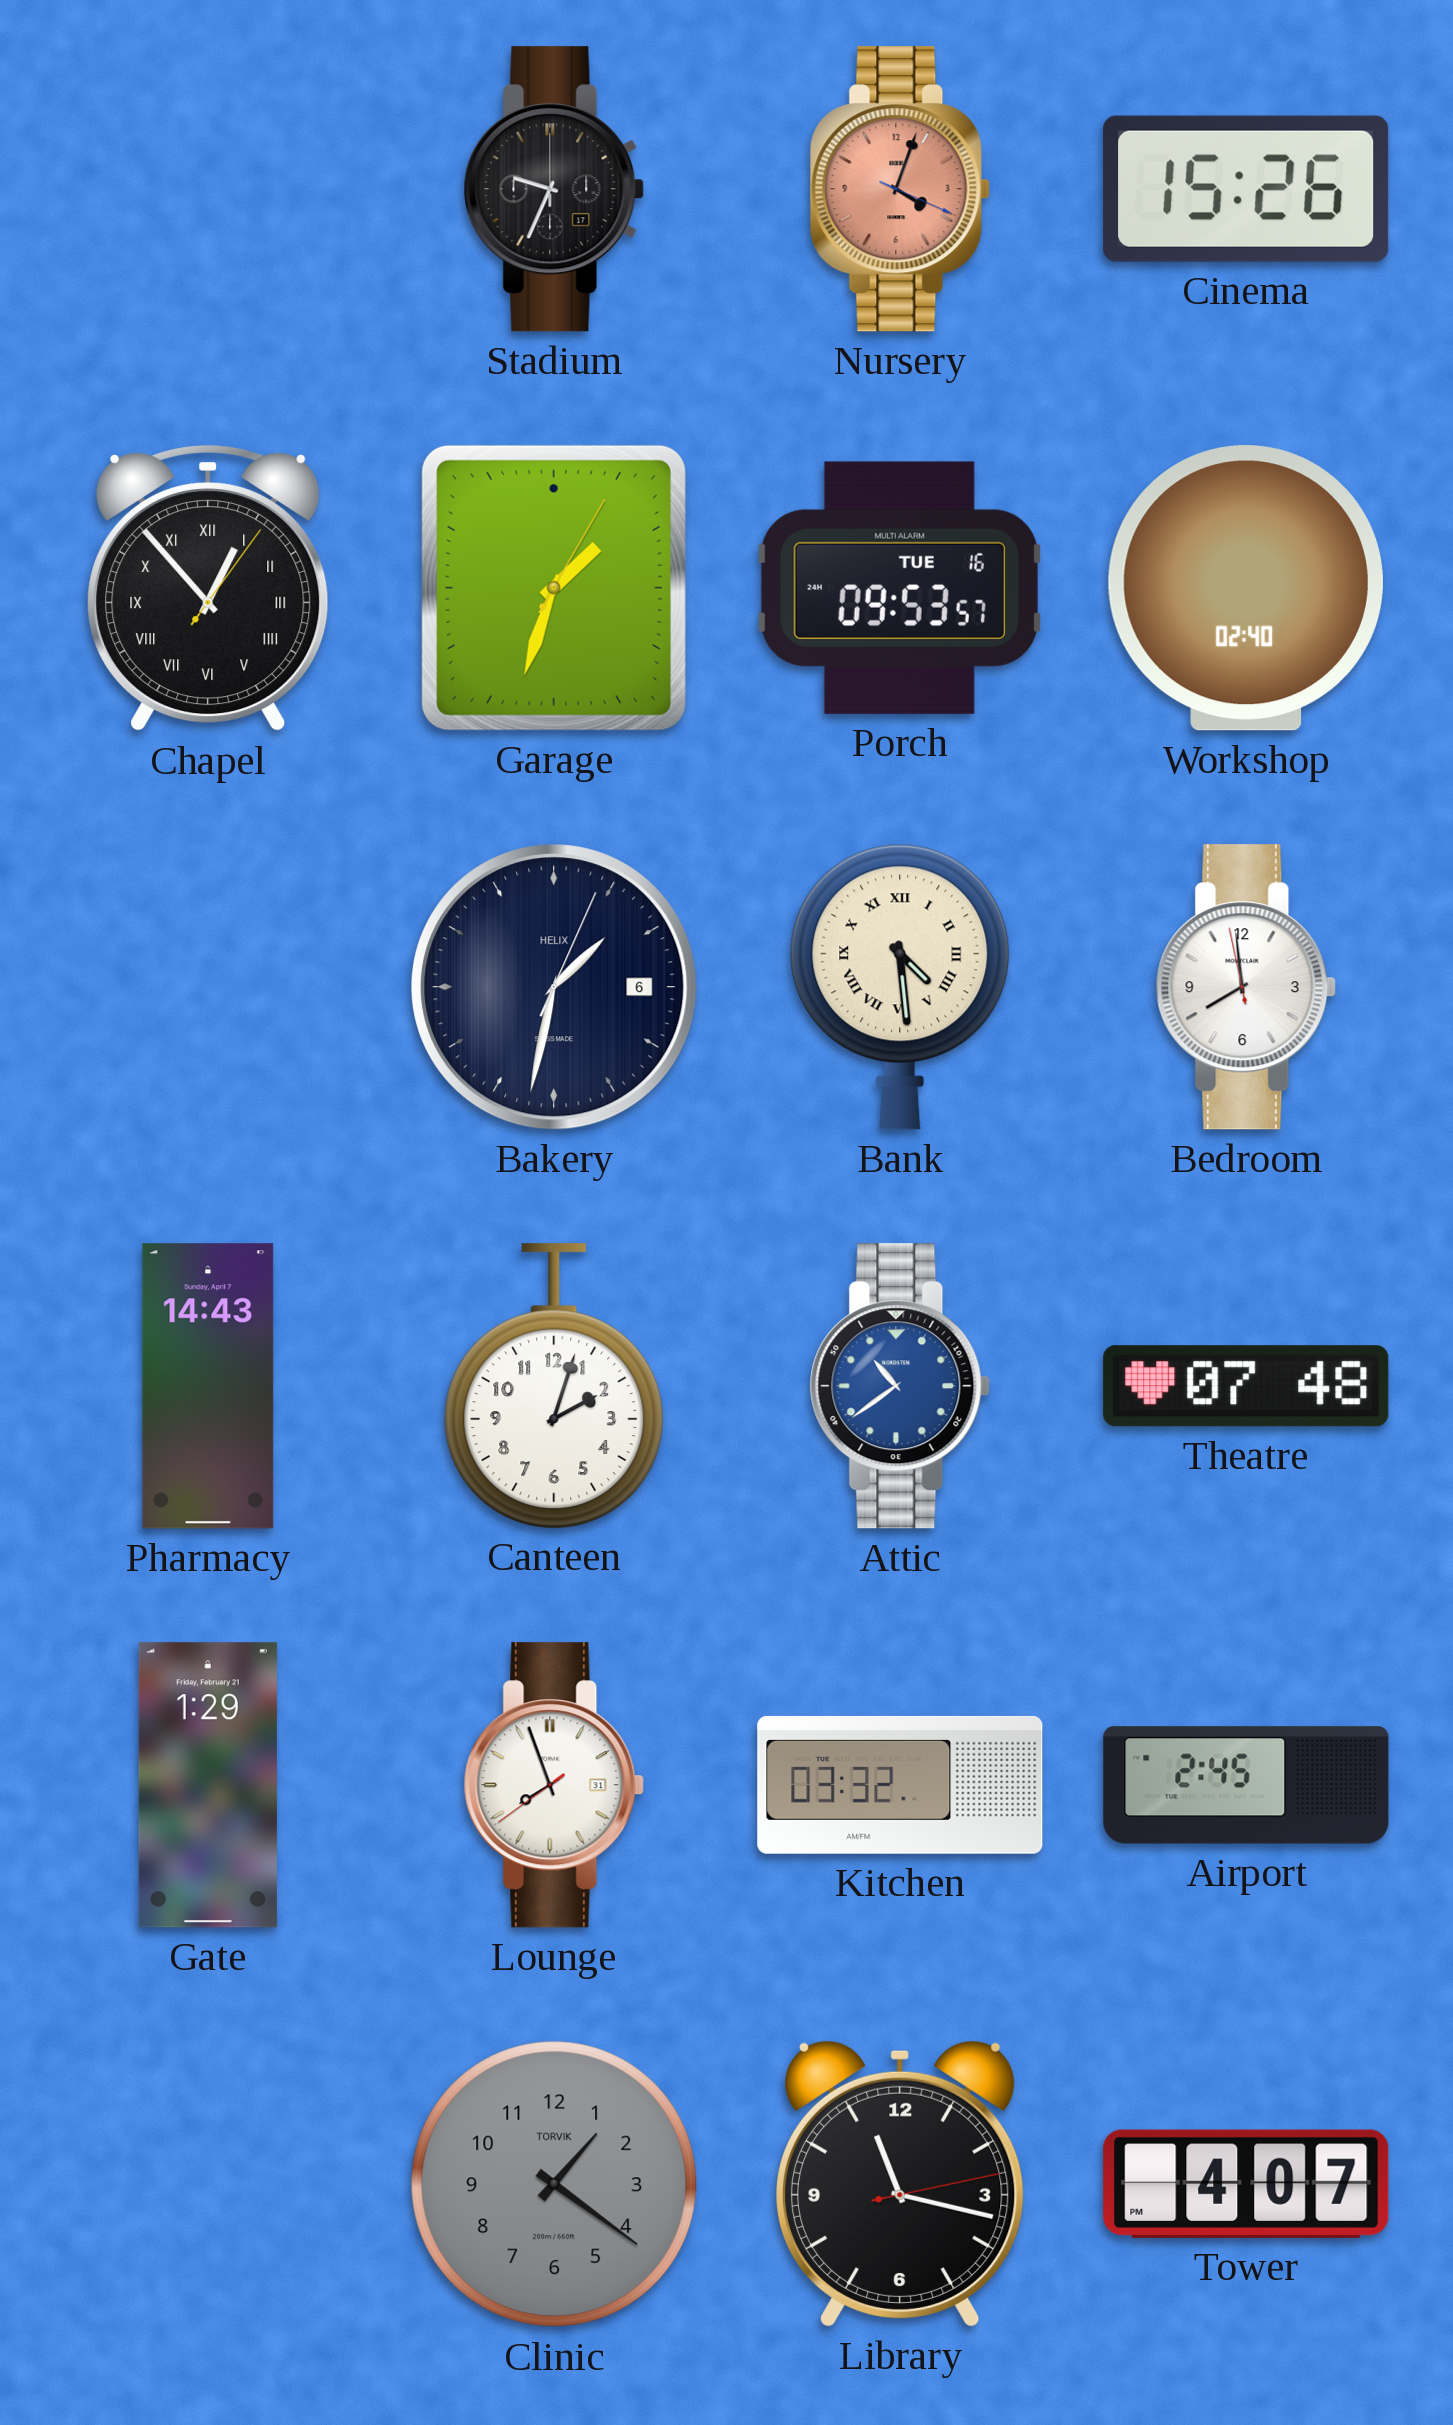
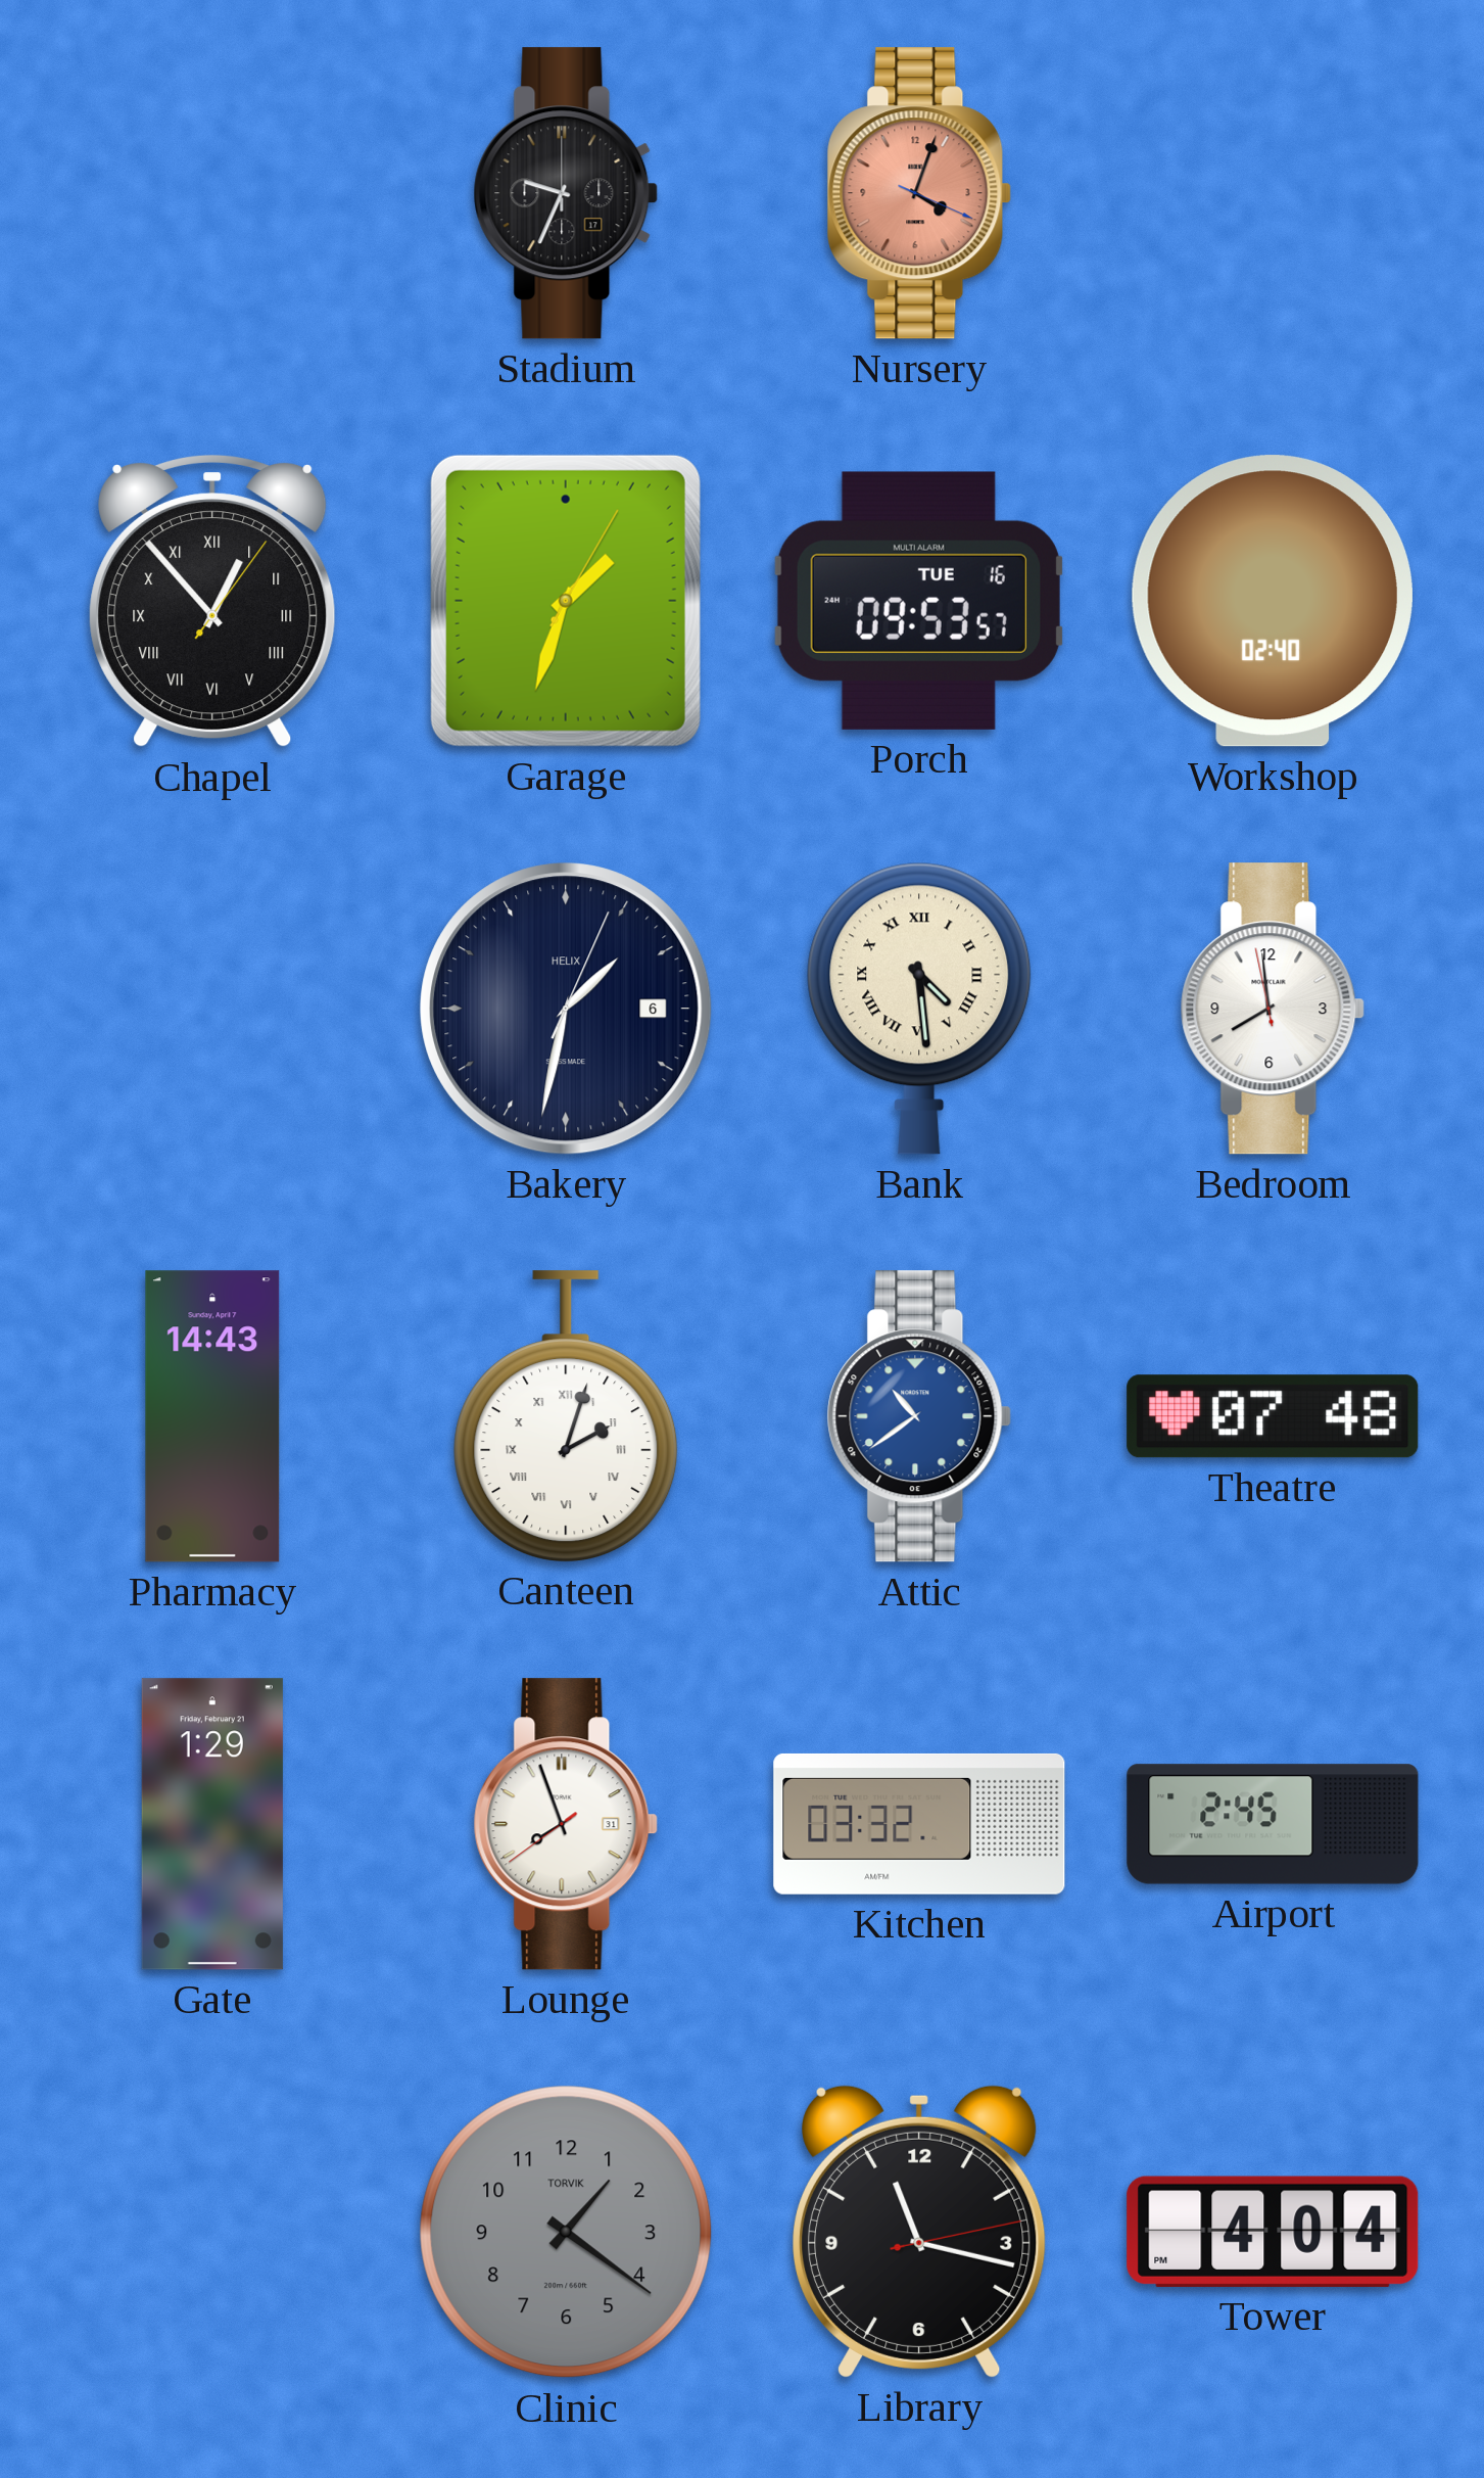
Cinema: 15:26 -> none
Canteen numerals: Arabic -> Roman
Tower: 4:07 -> 4:04
